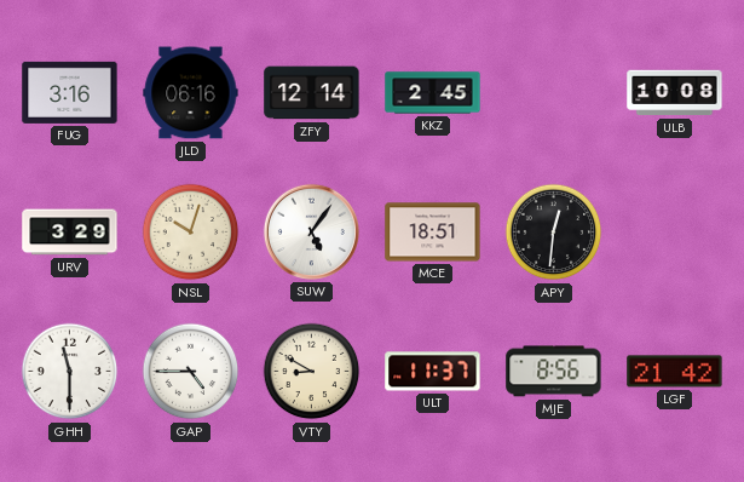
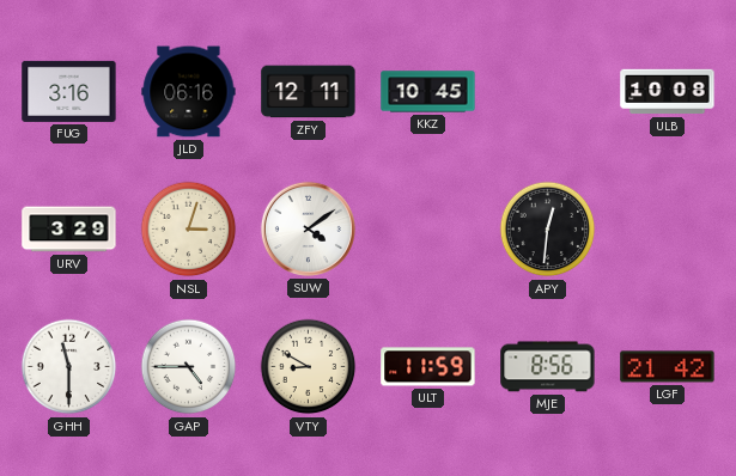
ZFY: 12:14 -> 12:11
KKZ: 2:45 -> 10:45
NSL: 10:03 -> 3:03
SUW: 5:06 -> 4:09
MCE: 18:51 -> none
ULT: 11:37 -> 11:59
